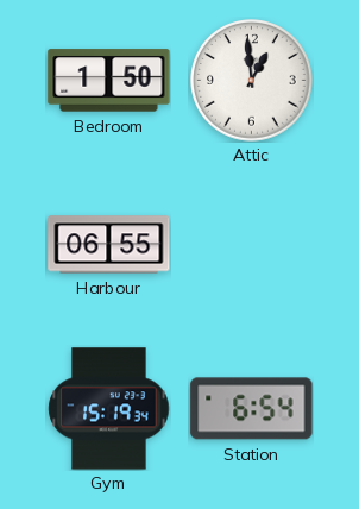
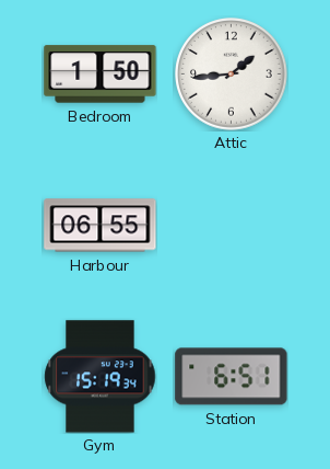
Attic: 12:59 -> 1:44
Station: 6:54 -> 6:51
